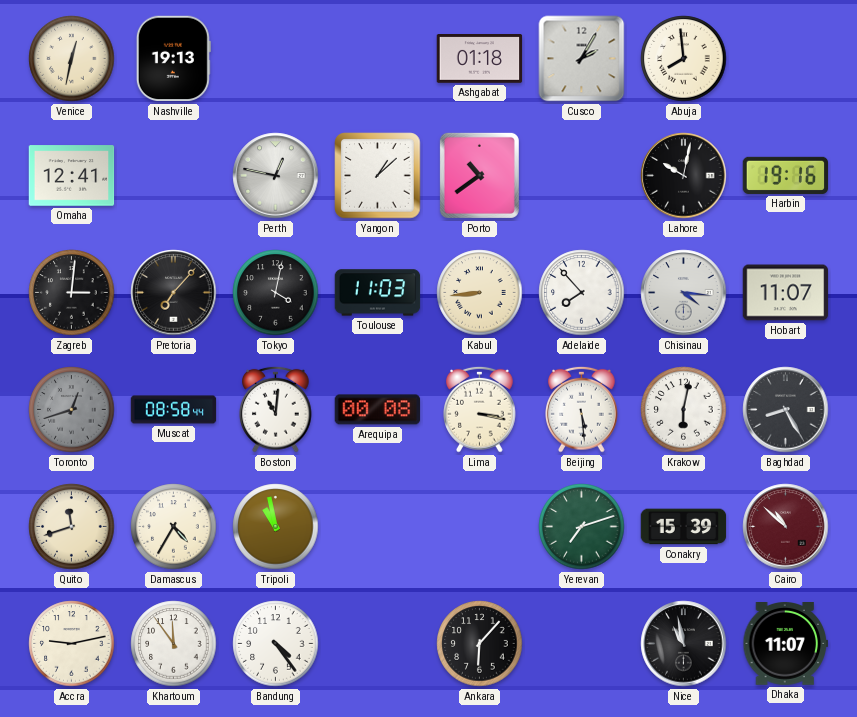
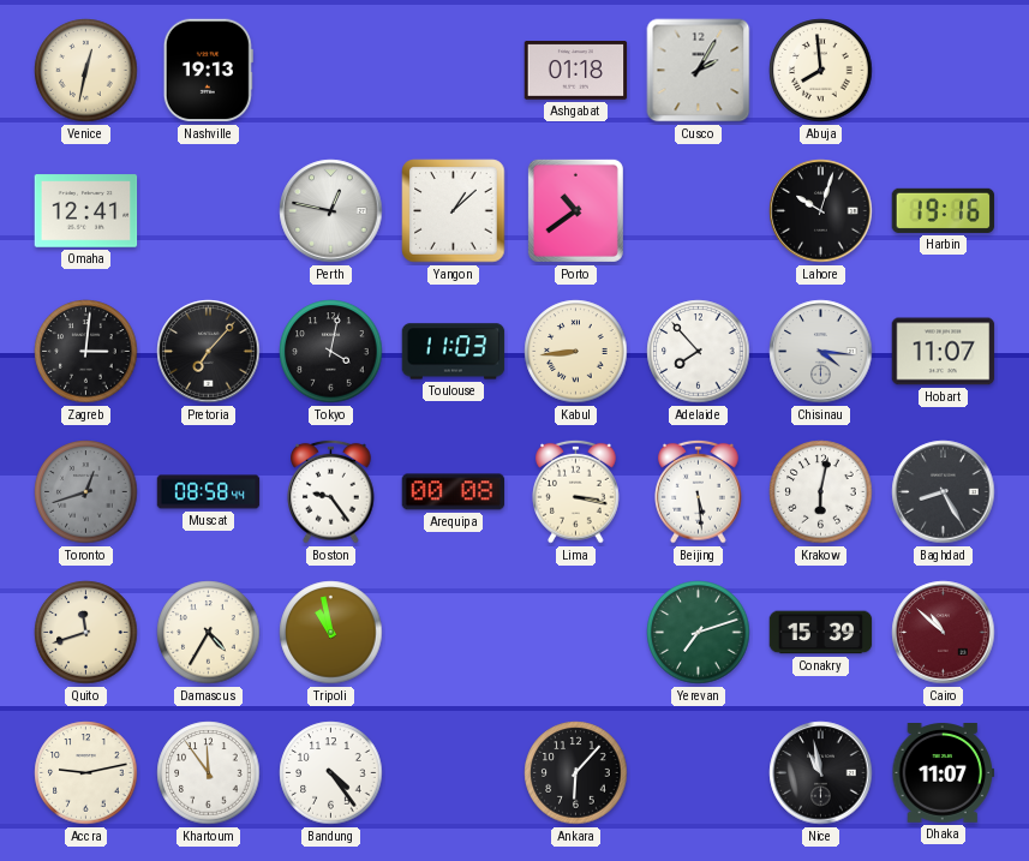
Lahore: 10:02 -> 10:03
Boston: 11:01 -> 9:24
